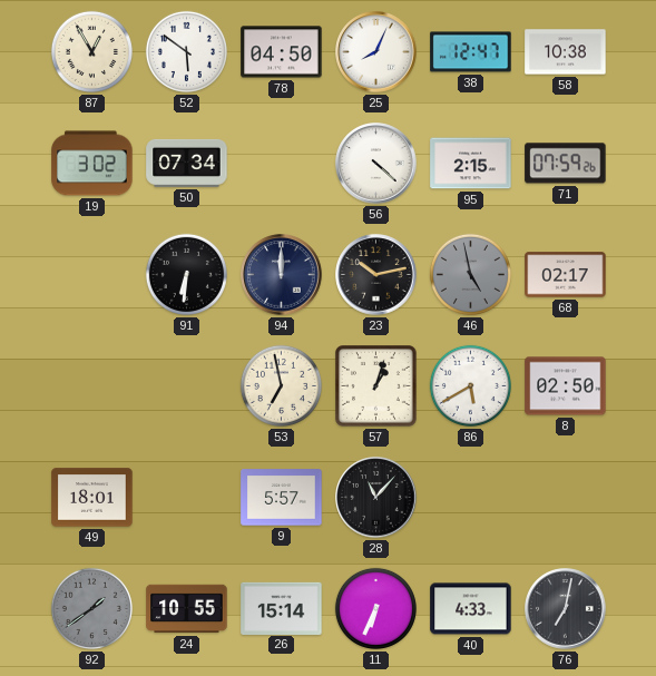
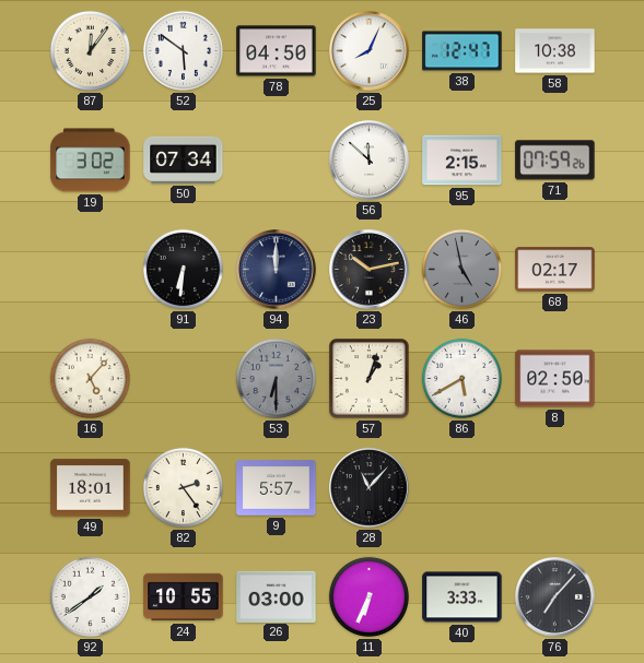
87: 12:55 -> 12:06
56: 4:22 -> 11:52
16: none -> 5:07
53: 6:58 -> 6:30
53 dial: cream -> grey
82: none -> 2:24
92 dial: grey -> white
26: 15:14 -> 03:00
40: 4:33 -> 3:33
76: 7:02 -> 7:07
